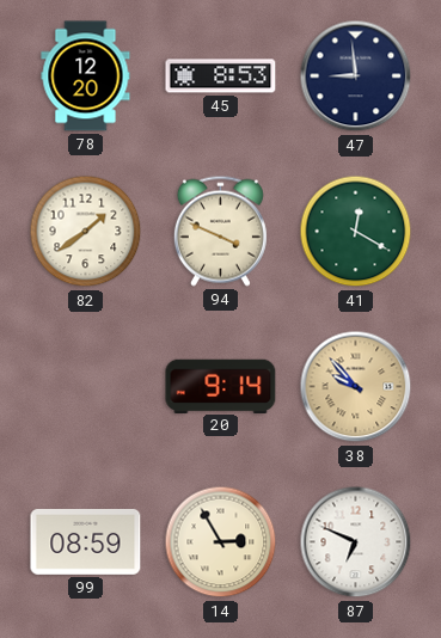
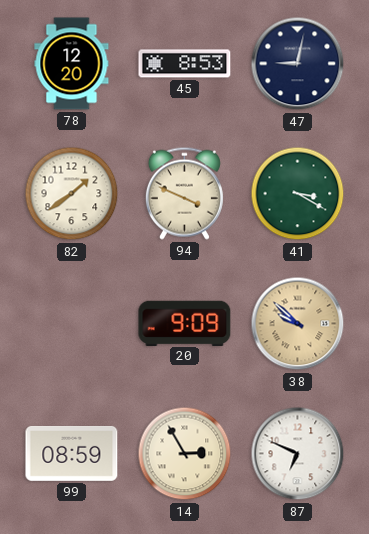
47: 8:59 -> 9:02
41: 12:20 -> 3:20
20: 9:14 -> 9:09
38: 9:53 -> 9:52
